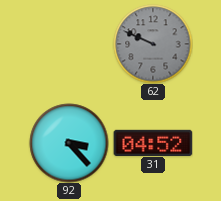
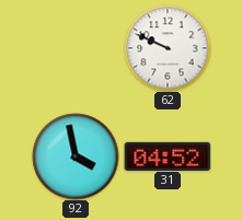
62 dial: grey -> white
92: 3:23 -> 3:58
